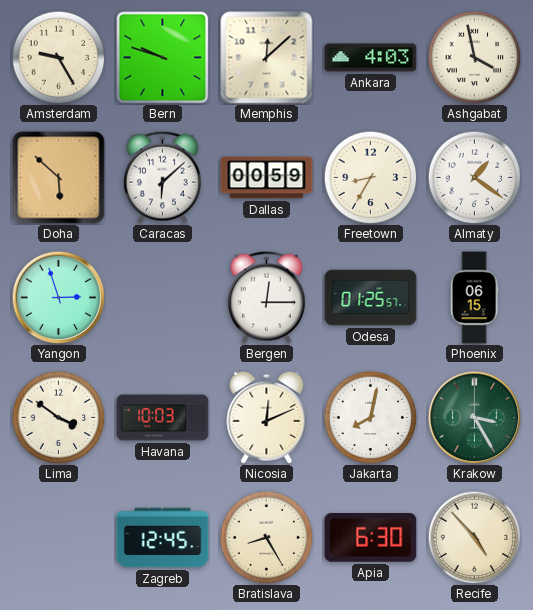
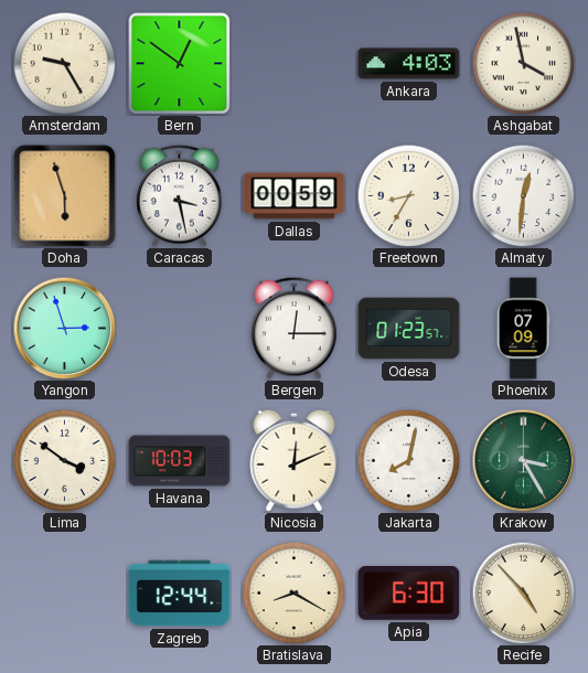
Bern: 9:48 -> 12:51
Memphis: 12:08 -> none
Doha: 5:52 -> 5:57
Caracas: 6:08 -> 3:28
Almaty: 1:21 -> 12:31
Odesa: 01:25 -> 01:23
Phoenix: 06:15 -> 07:09
Zagreb: 12:45 -> 12:44
Bratislava: 8:25 -> 8:20
